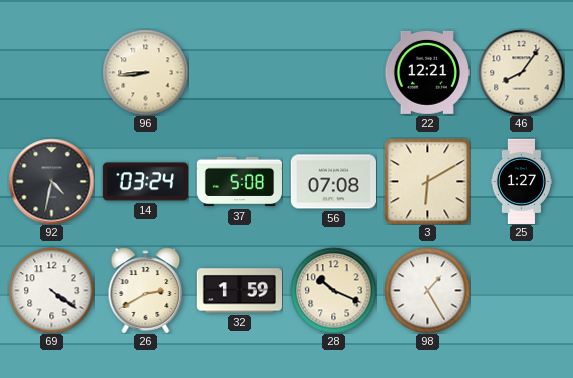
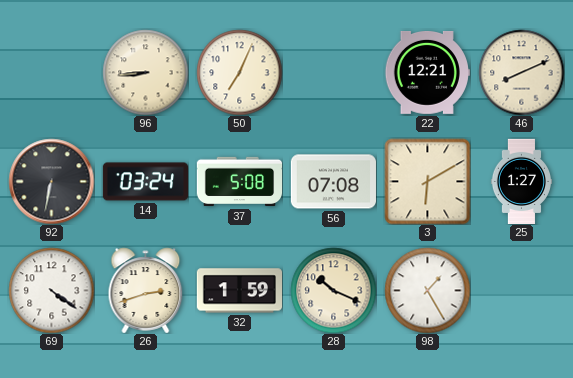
50: none -> 7:04
46: 8:06 -> 8:11
92: 4:32 -> 6:32
26: 2:40 -> 2:42
